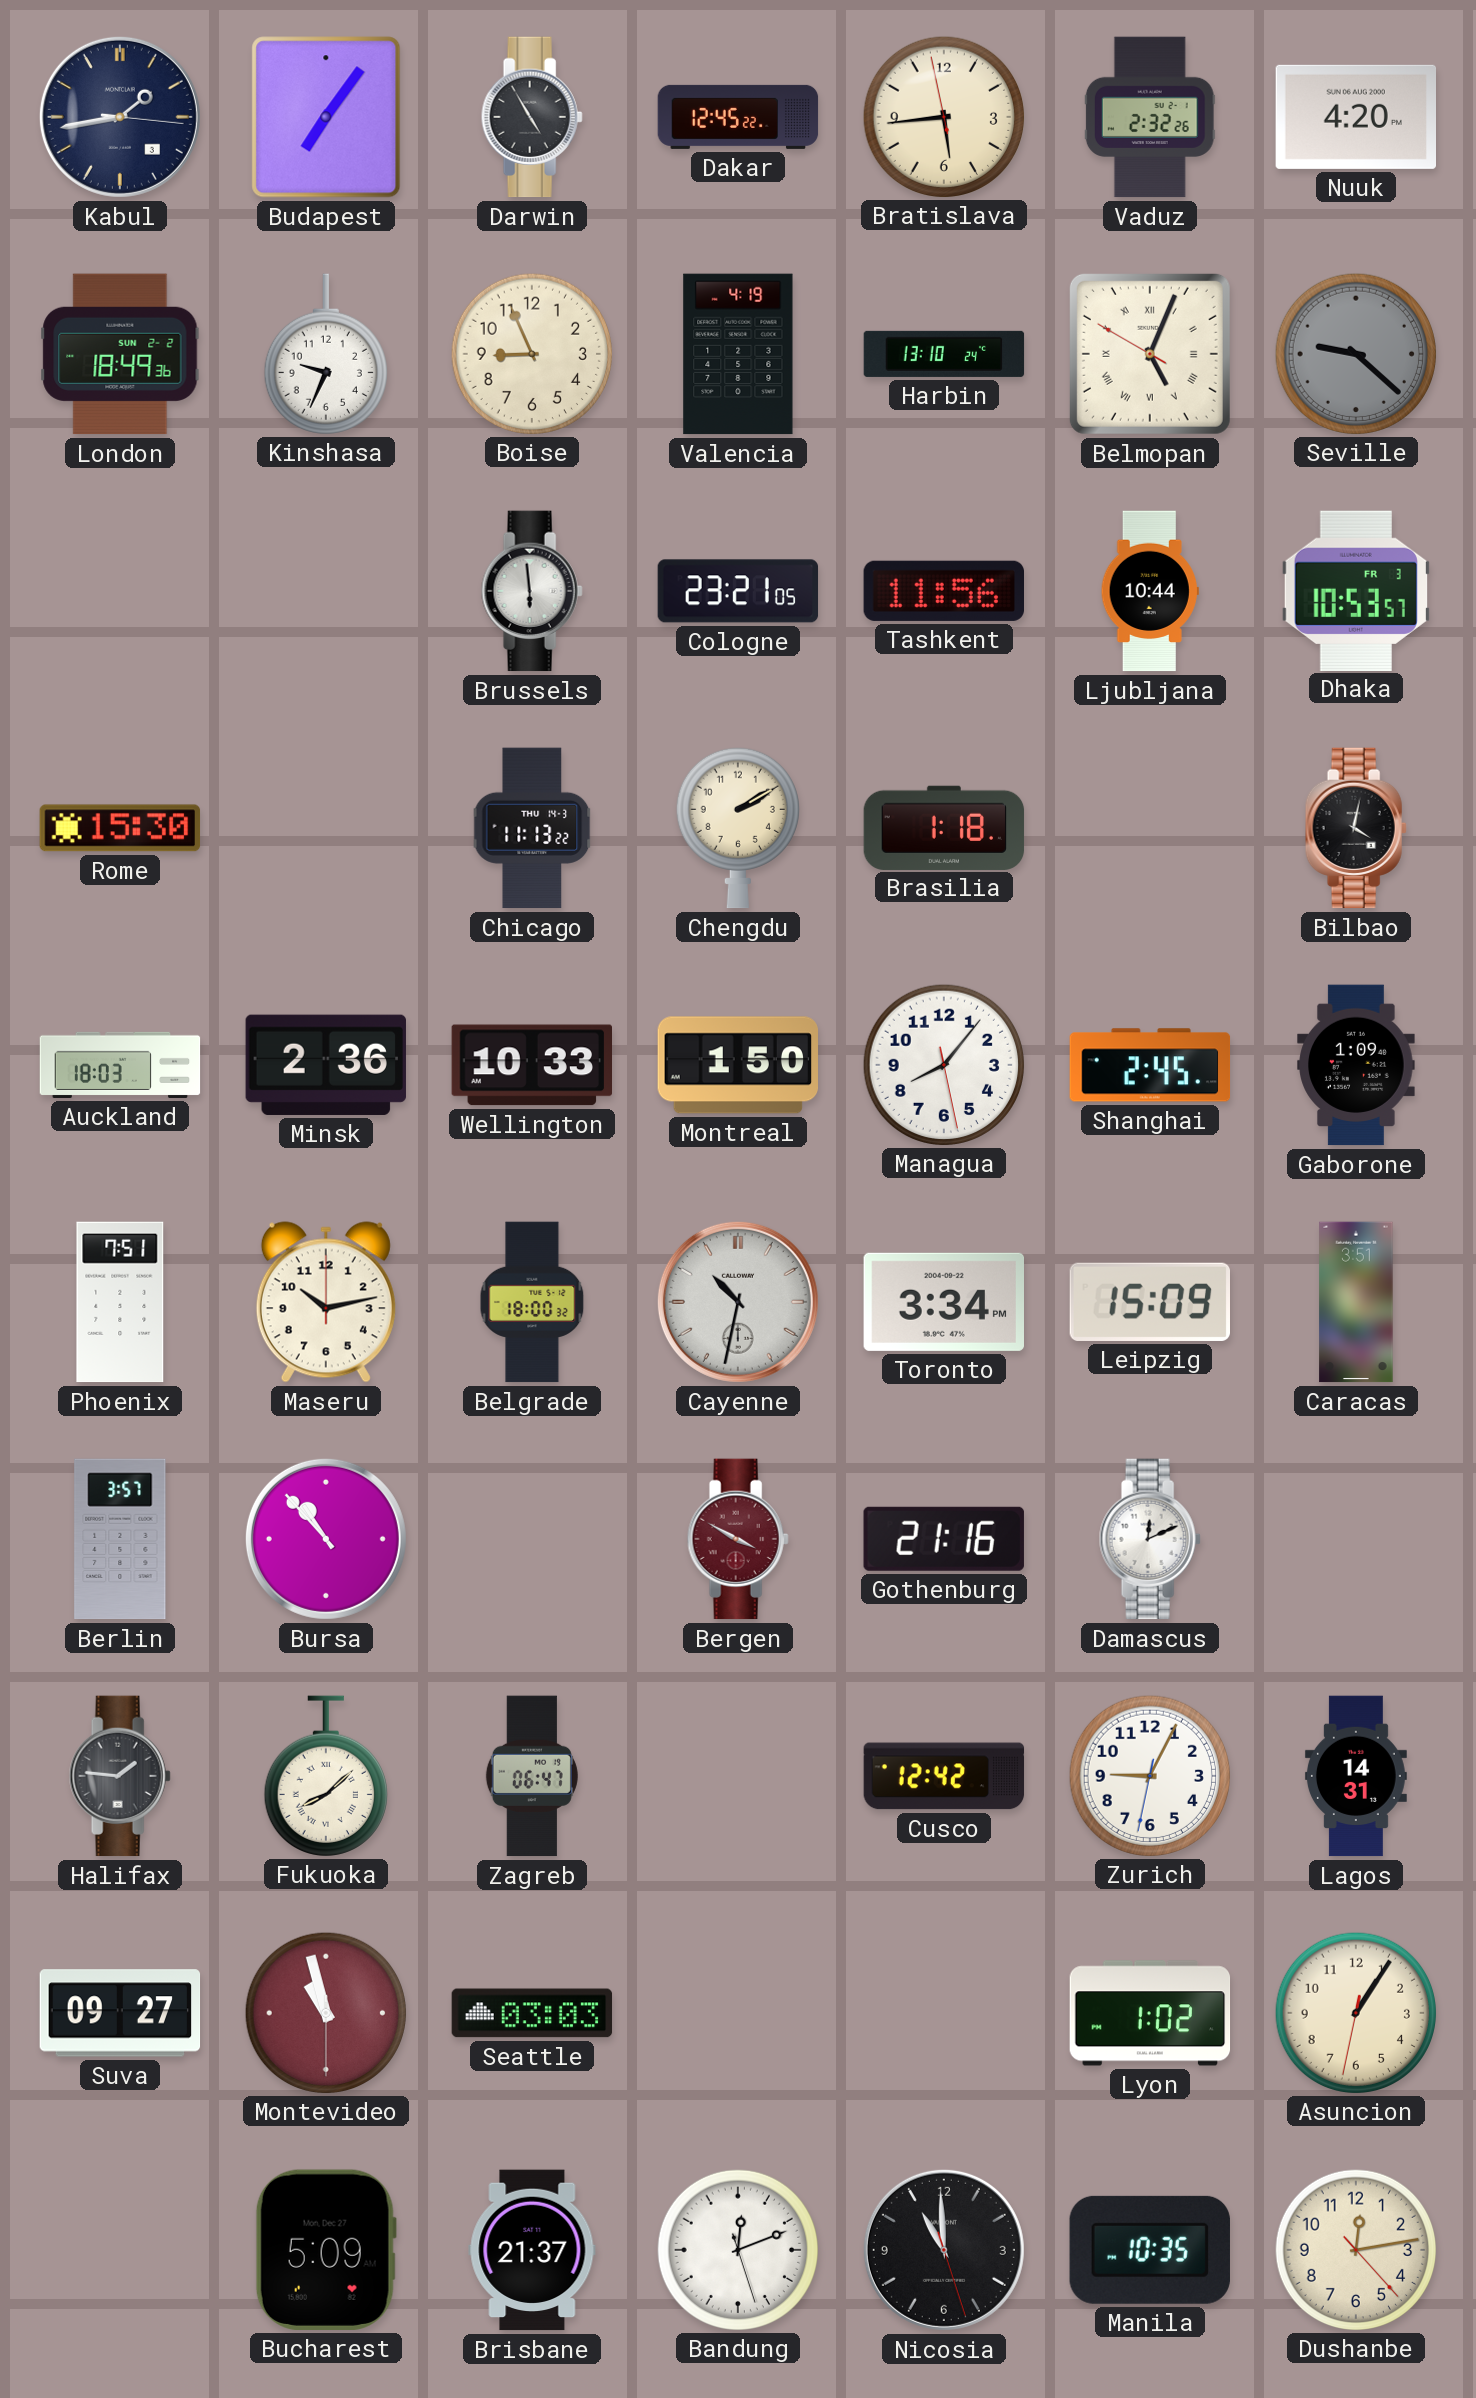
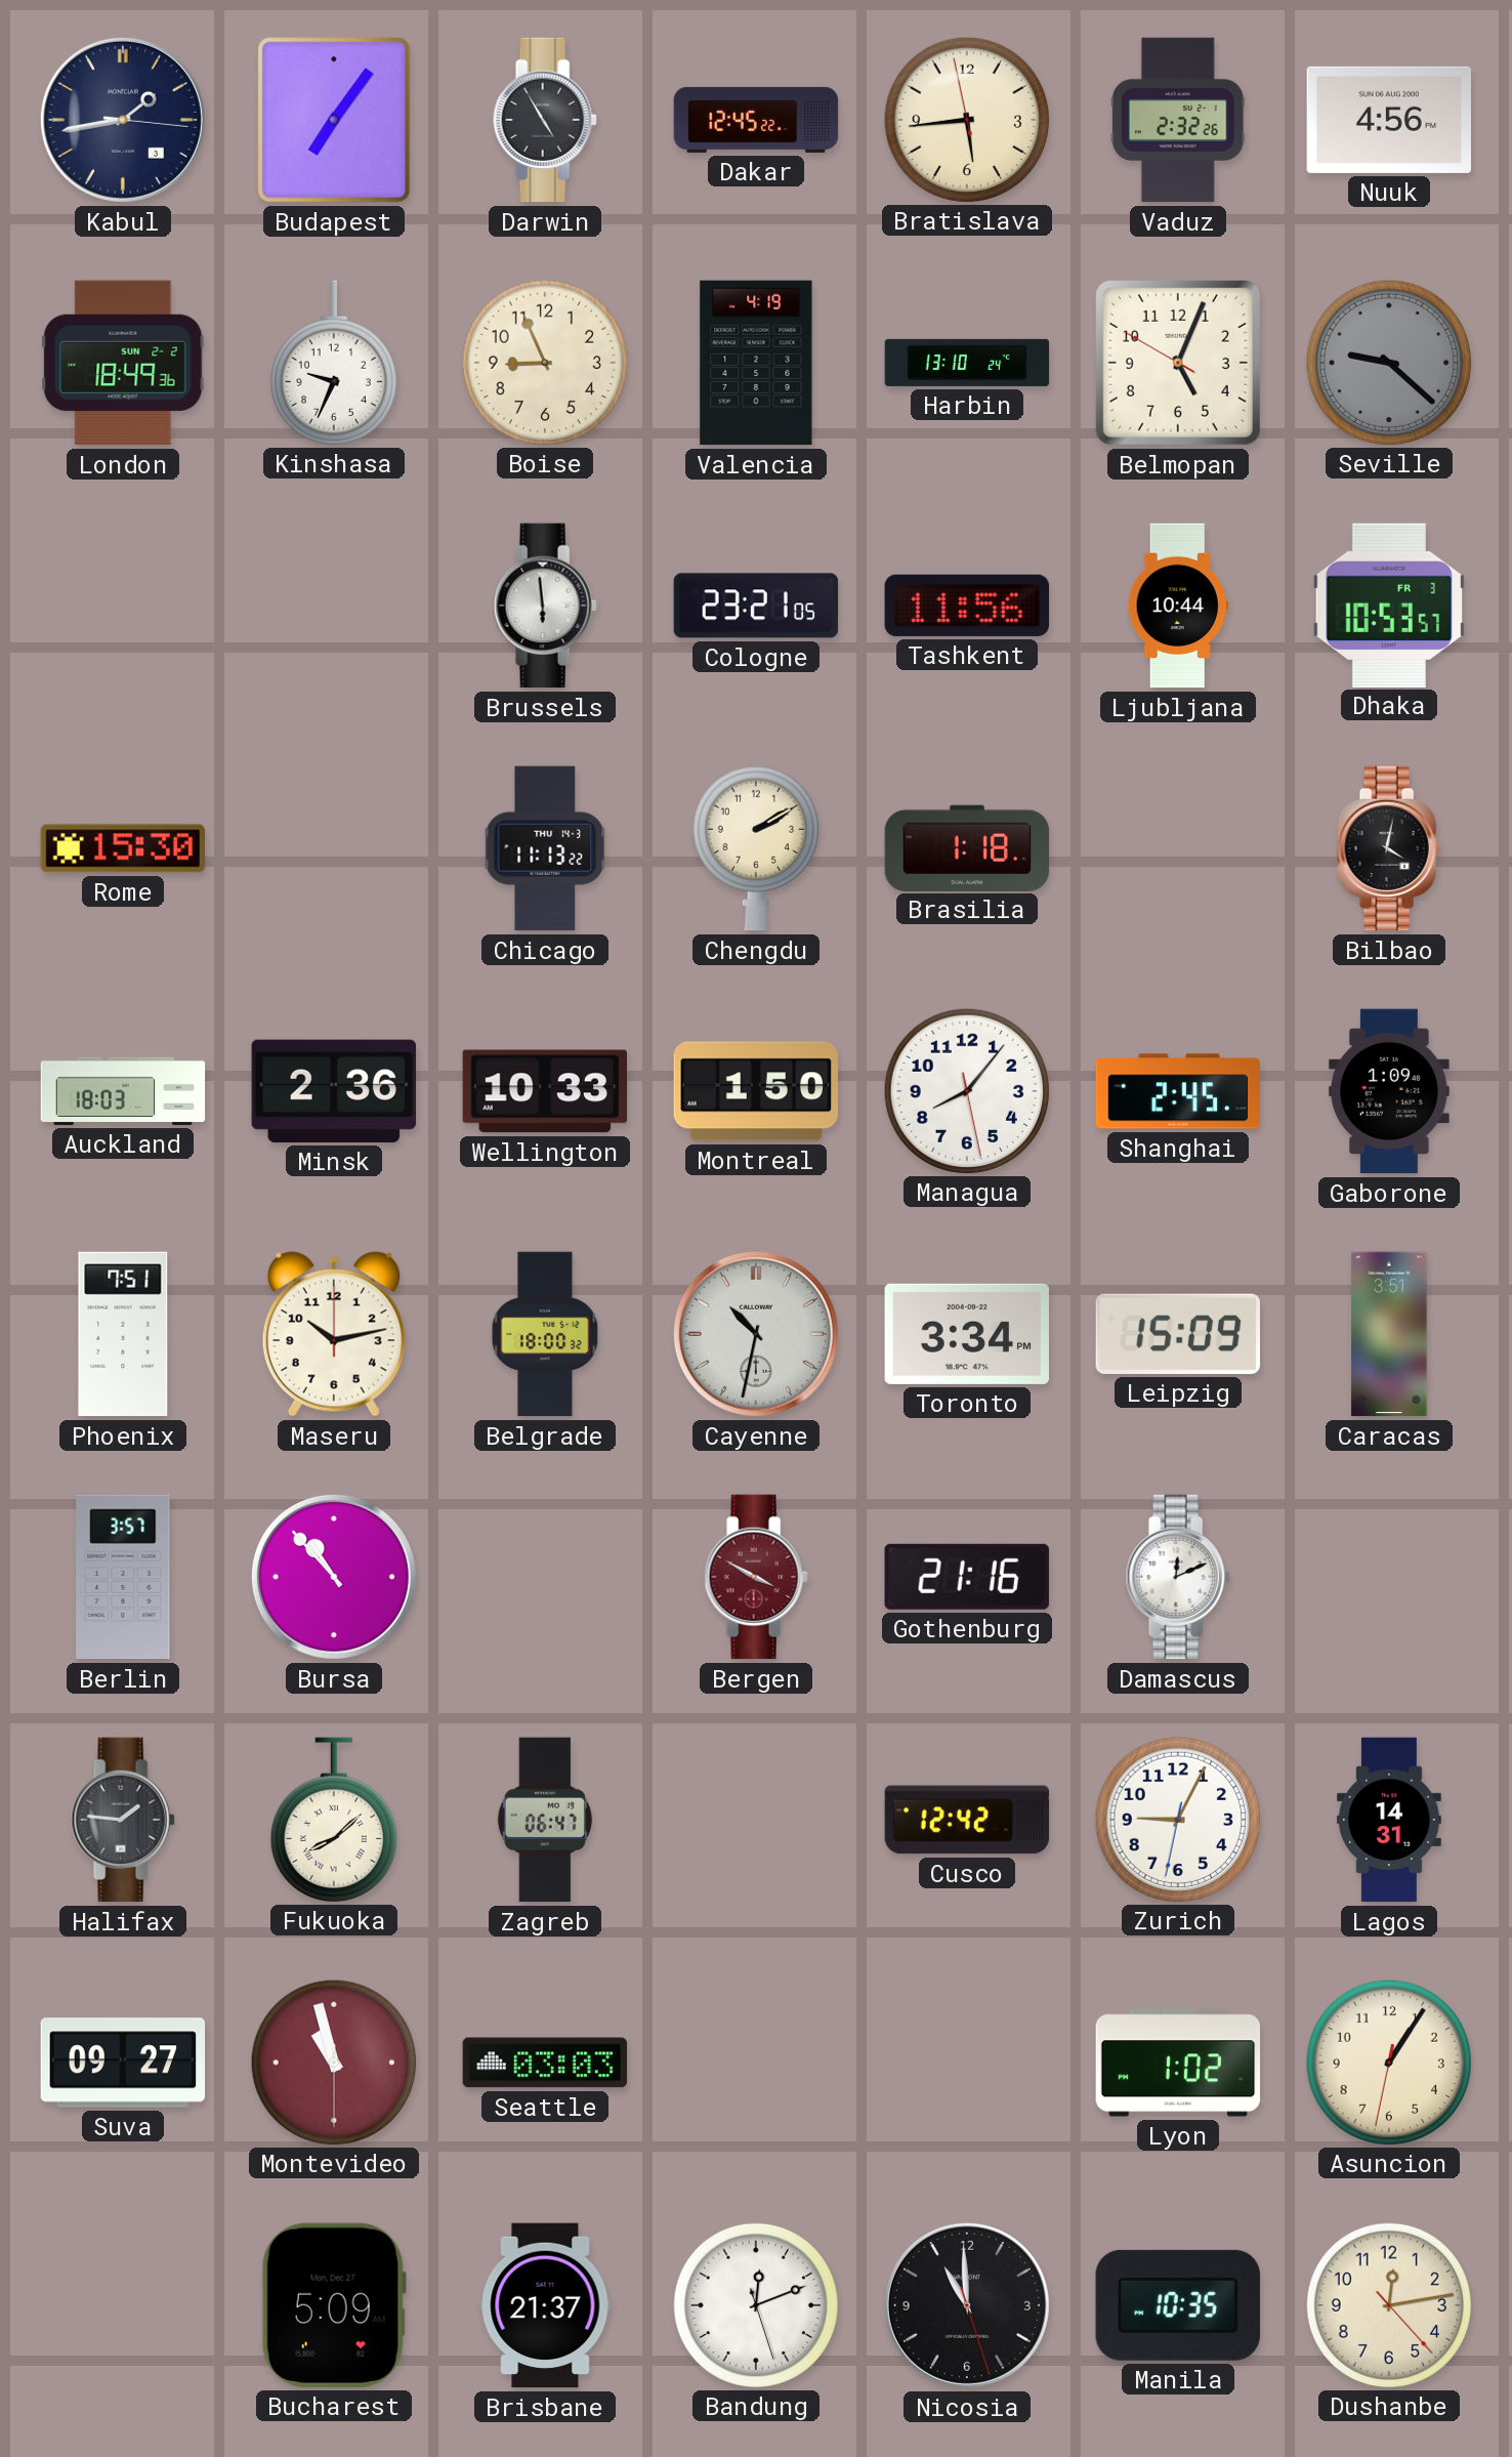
Nuuk: 4:20 -> 4:56
Belmopan numerals: Roman -> Arabic
